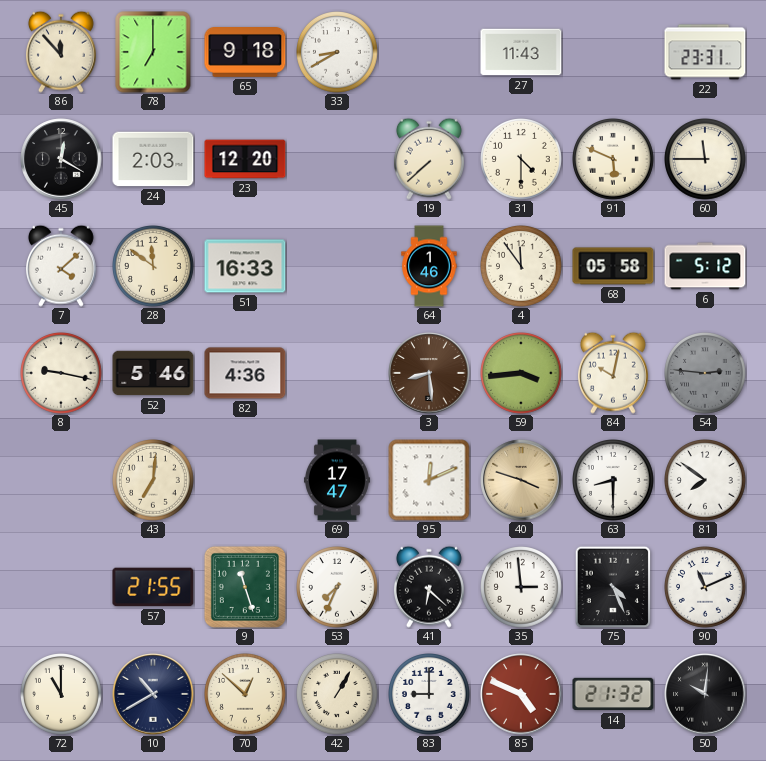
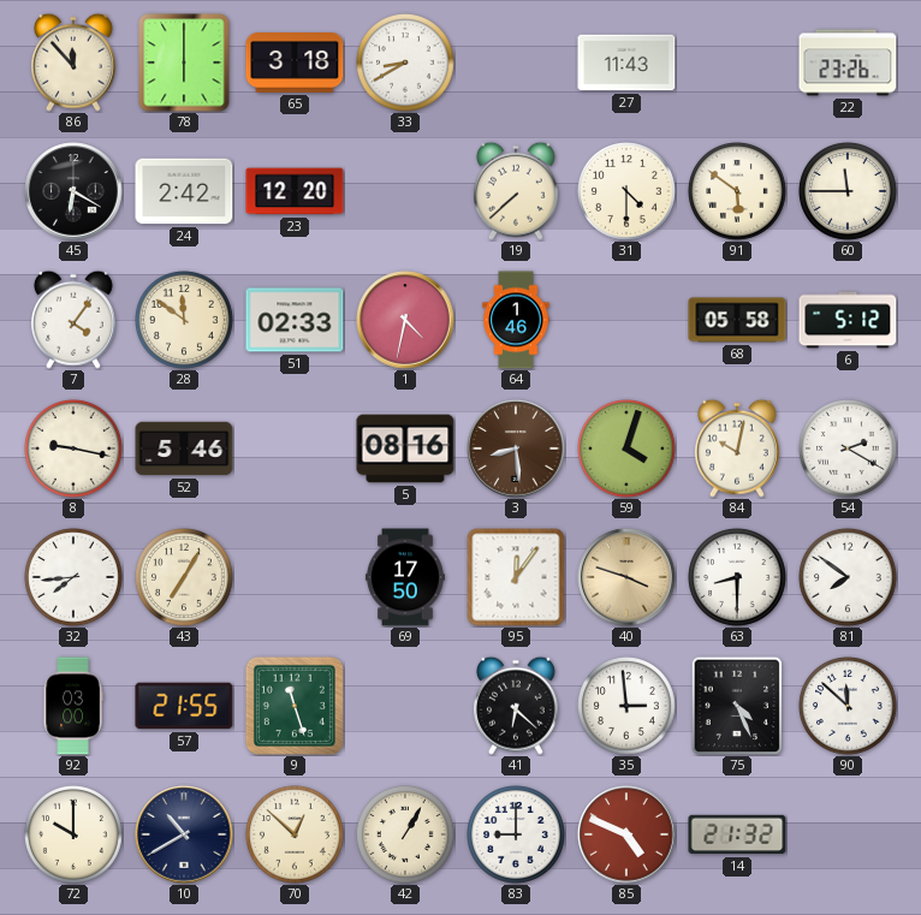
78: 7:00 -> 6:00
65: 9:18 -> 3:18
22: 23:31 -> 23:26
45: 12:20 -> 6:20
24: 2:03 -> 2:42
91: 5:49 -> 5:51
7: 4:08 -> 4:06
51: 16:33 -> 02:33
1: none -> 4:32
4: 11:54 -> none
82: 4:36 -> none
5: none -> 08:16
59: 3:44 -> 4:03
54: 2:46 -> 2:20
54 dial: grey -> white
32: none -> 7:44
43: 7:01 -> 7:05
69: 17:47 -> 17:50
95: 12:11 -> 12:06
92: none -> 03:00
53: 7:34 -> none
90: 11:11 -> 11:52
72: 11:00 -> 10:00
50: 10:01 -> none
